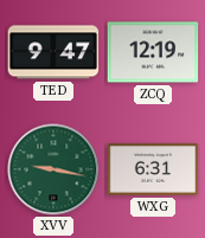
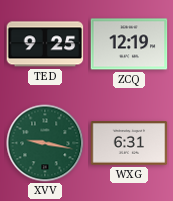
TED: 9:47 -> 9:25
